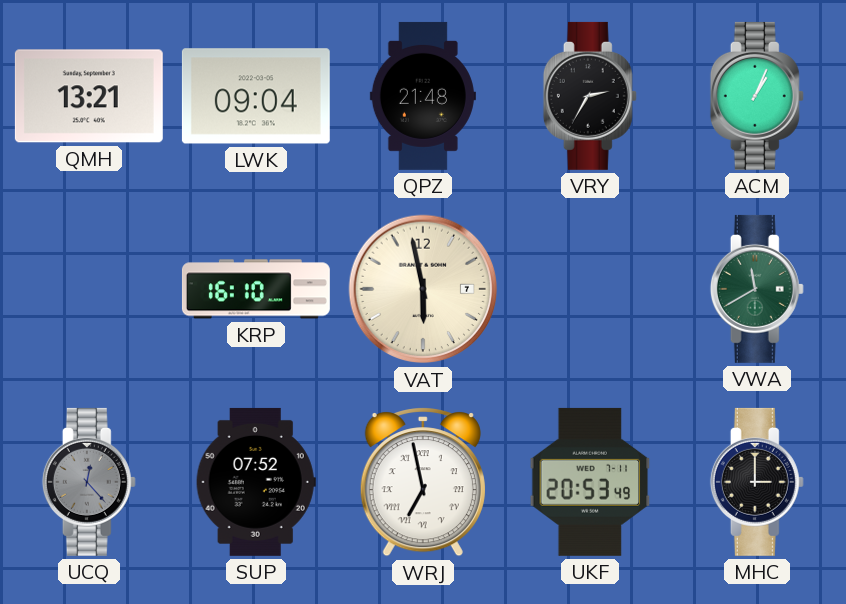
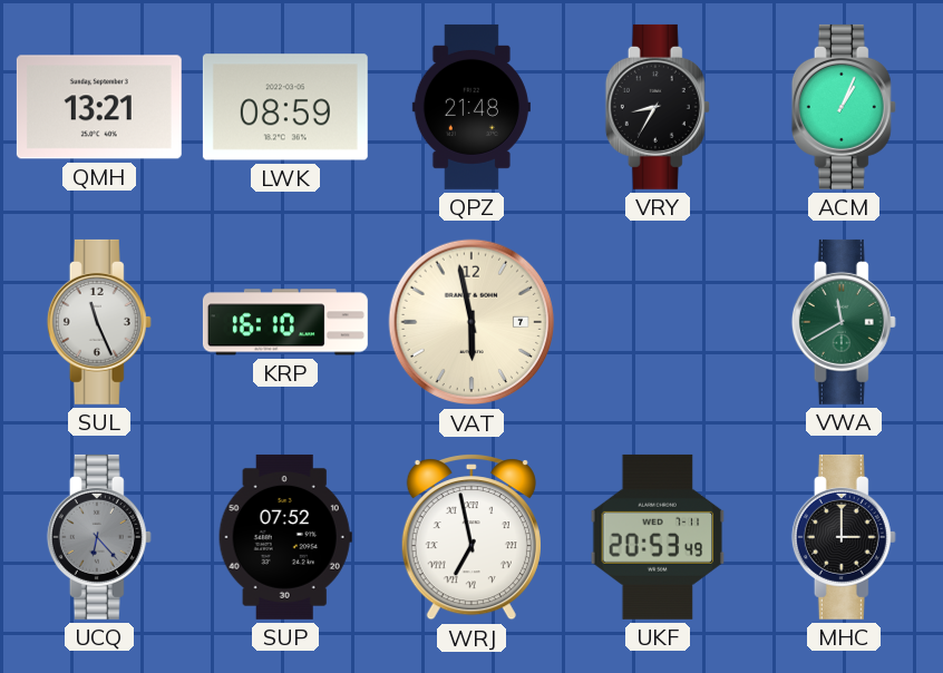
LWK: 09:04 -> 08:59
VRY: 2:35 -> 8:35
SUL: none -> 11:26
UCQ: 12:23 -> 6:23
